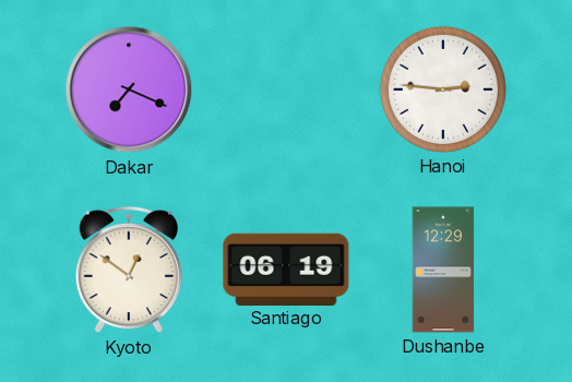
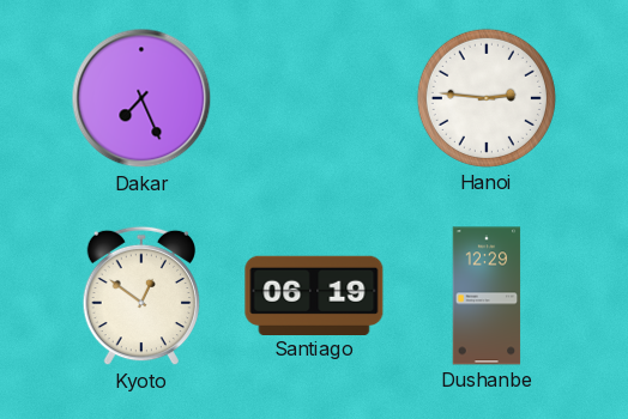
Dakar: 7:19 -> 7:26
